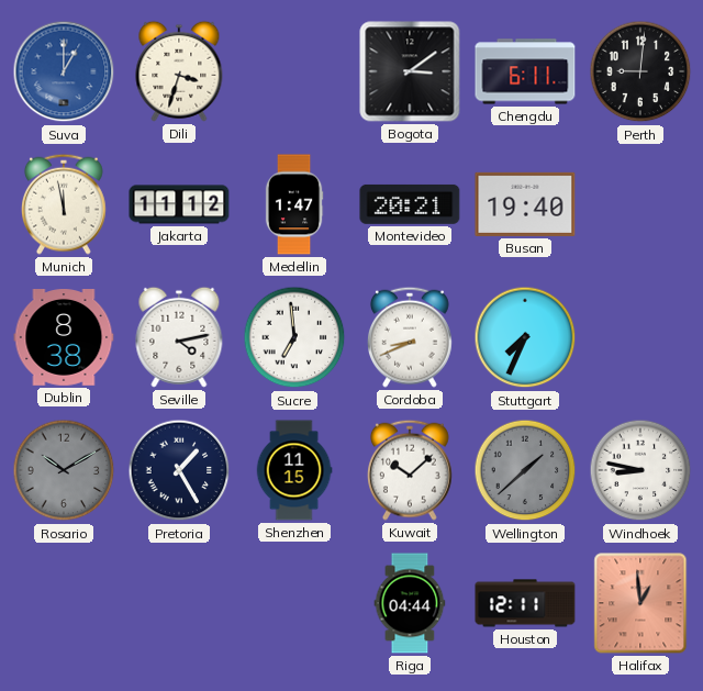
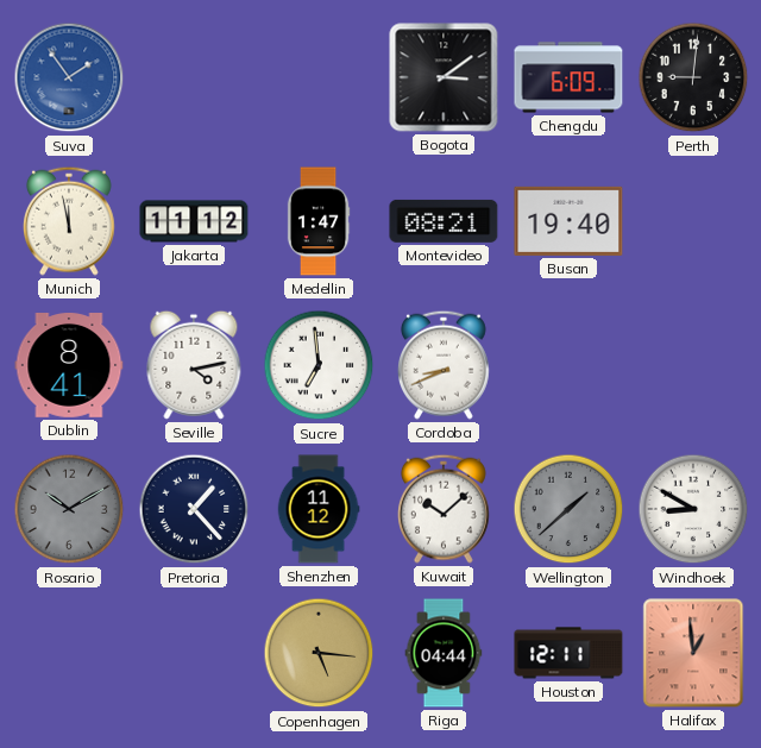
Suva: 1:00 -> 1:54
Dili: 3:33 -> none
Chengdu: 6:11 -> 6:09
Montevideo: 20:21 -> 08:21
Dublin: 8:38 -> 8:41
Stuttgart: 7:34 -> none
Pretoria: 1:25 -> 1:23
Shenzhen: 11:15 -> 11:12
Windhoek: 8:47 -> 8:50
Copenhagen: none -> 5:16
